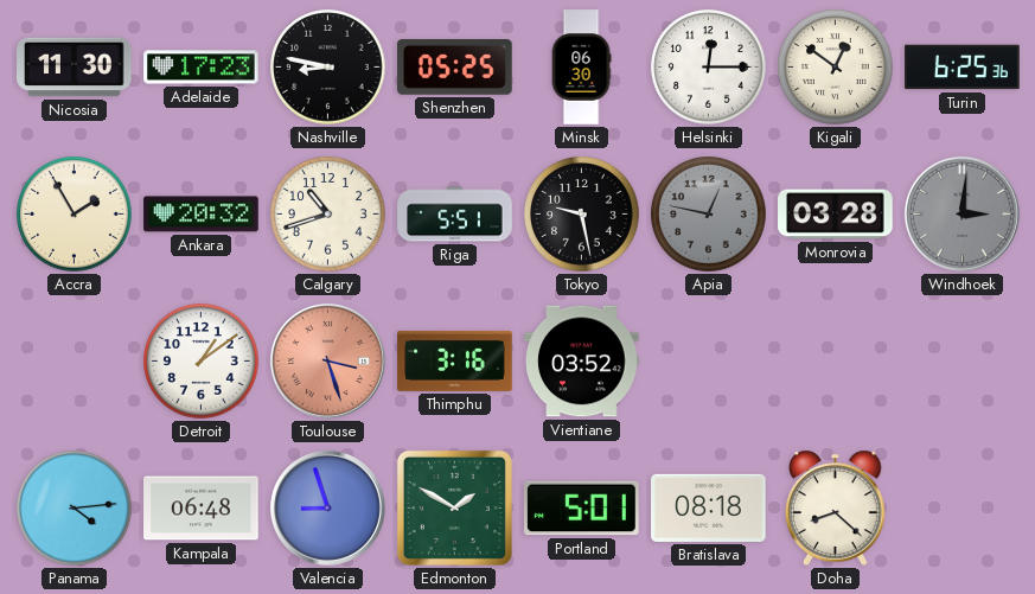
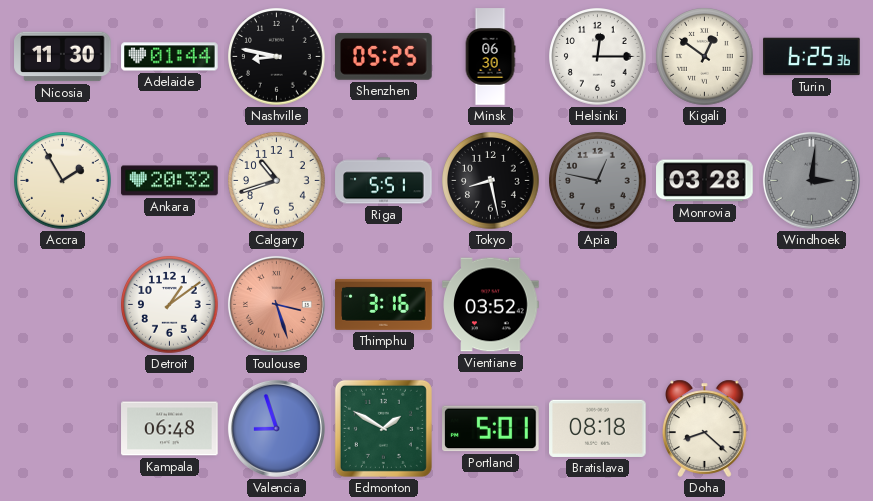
Adelaide: 17:23 -> 01:44
Tokyo: 9:28 -> 8:28
Panama: 4:14 -> none
